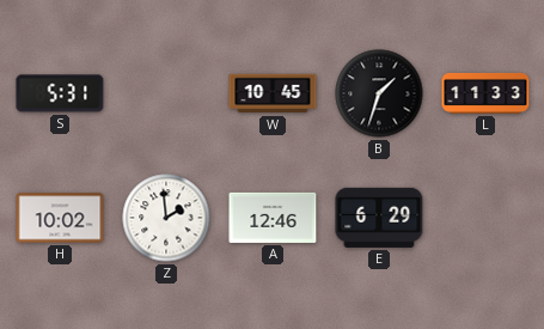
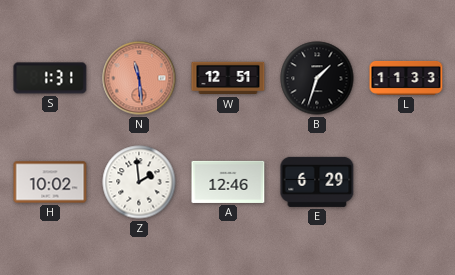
S: 5:31 -> 1:31
N: none -> 11:29
W: 10:45 -> 12:51
